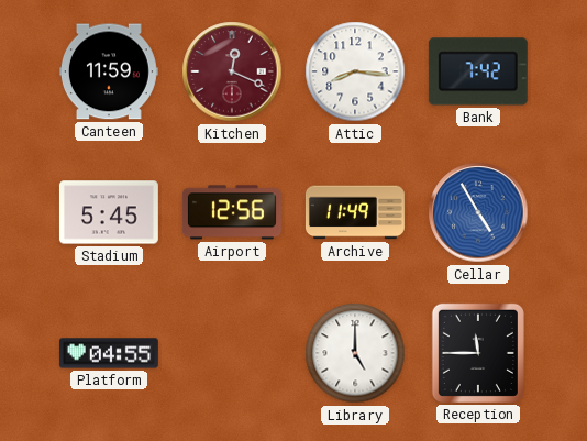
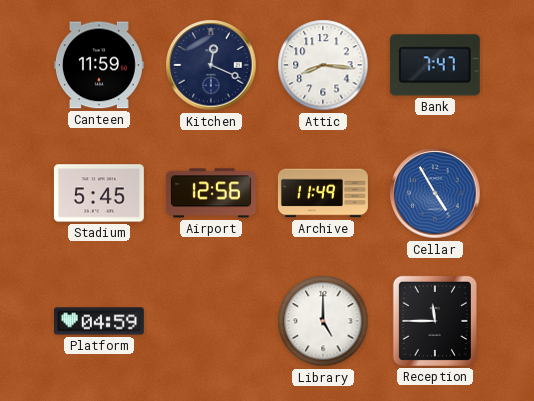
Kitchen dial: burgundy -> navy
Bank: 7:42 -> 7:47
Platform: 04:55 -> 04:59
